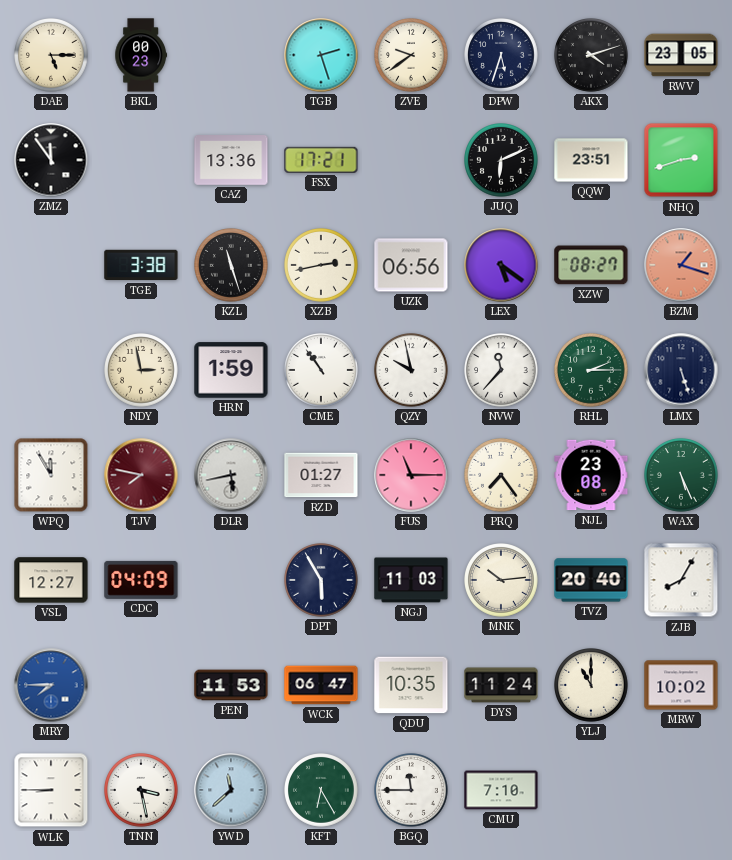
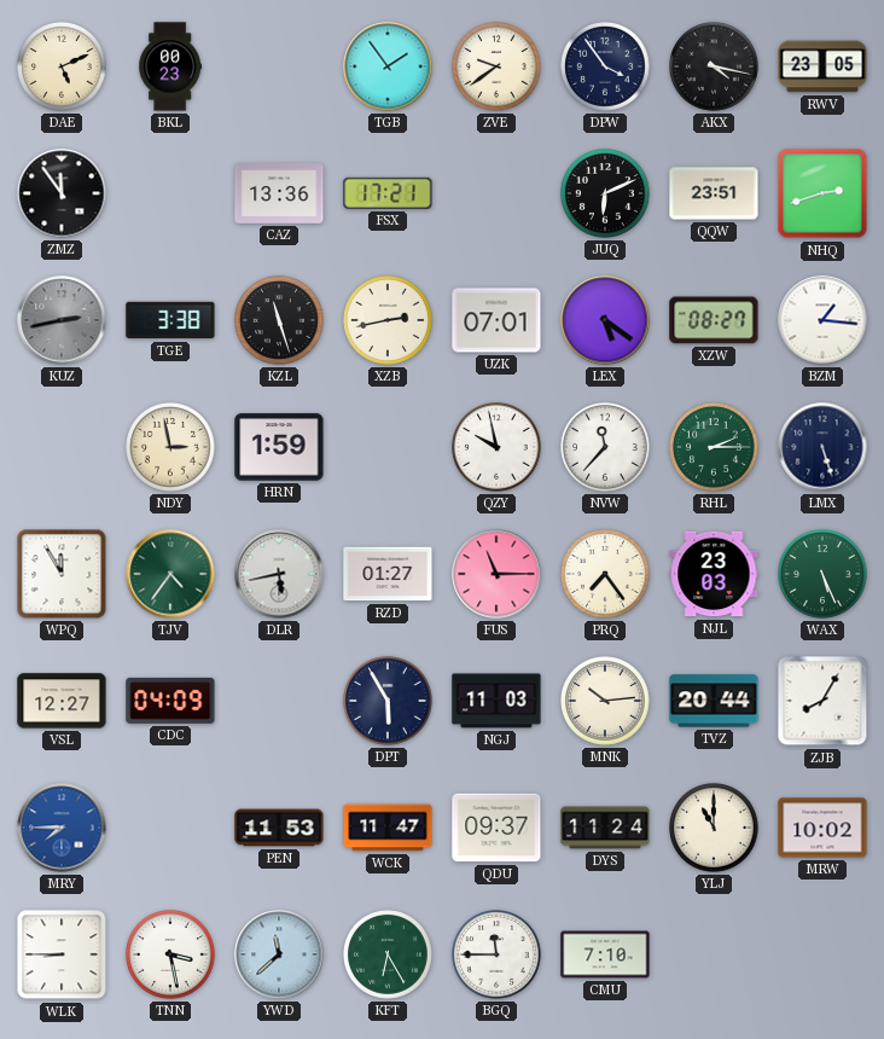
DAE: 5:15 -> 5:11
TGB: 2:27 -> 1:54
DPW: 5:33 -> 3:54
AKX: 4:12 -> 4:17
KUZ: none -> 2:43
UZK: 06:56 -> 07:01
BZM: 1:18 -> 1:16
BZM dial: salmon -> white
CME: 10:54 -> none
TJV: 7:47 -> 4:36
TJV dial: burgundy -> green
NJL: 23:08 -> 23:03
TVZ: 20:40 -> 20:44
WCK: 06:47 -> 11:47
QDU: 10:35 -> 09:37
